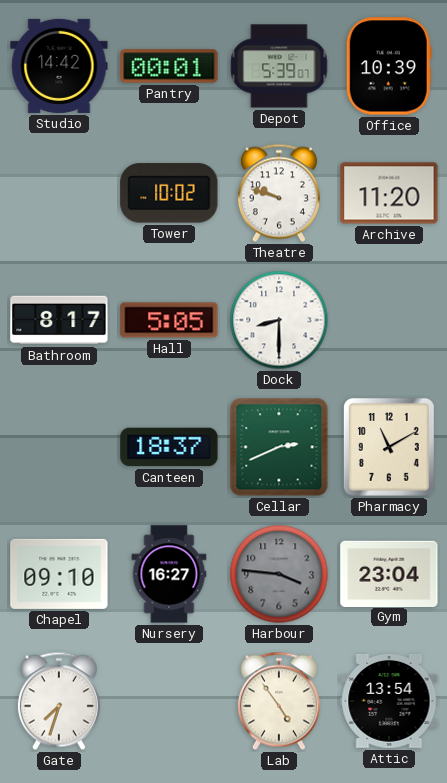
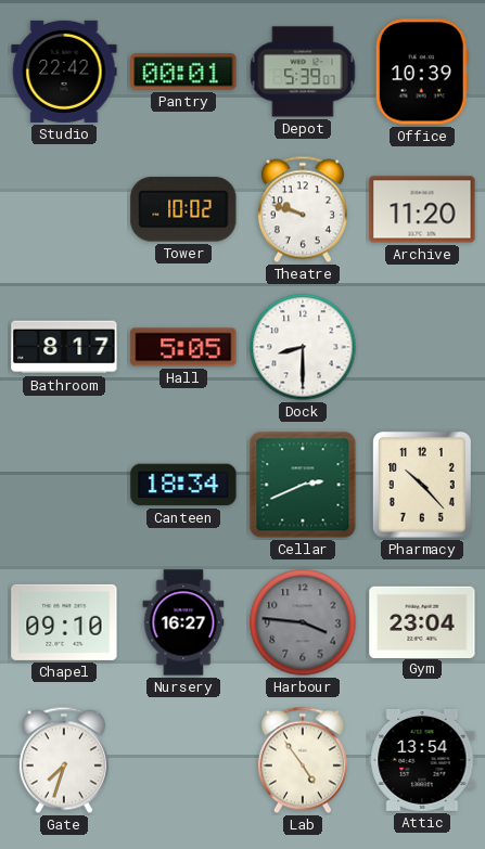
Studio: 14:42 -> 22:42
Canteen: 18:37 -> 18:34
Pharmacy: 11:10 -> 10:23
